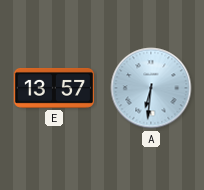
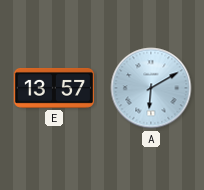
A: 6:31 -> 6:10
